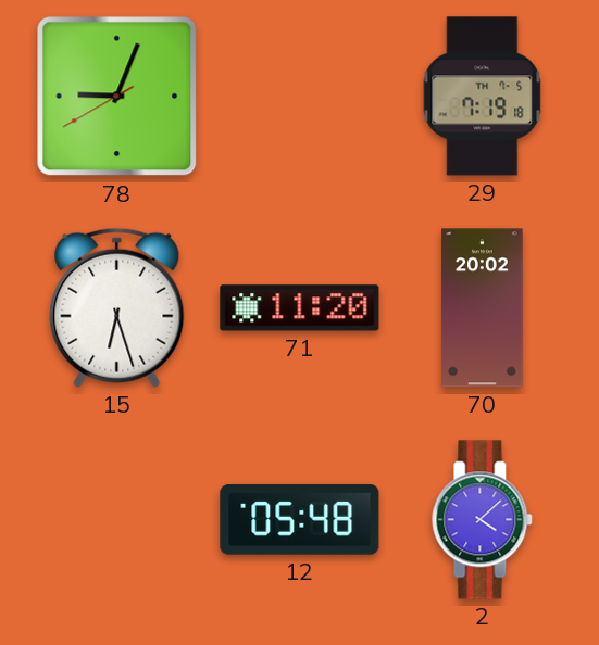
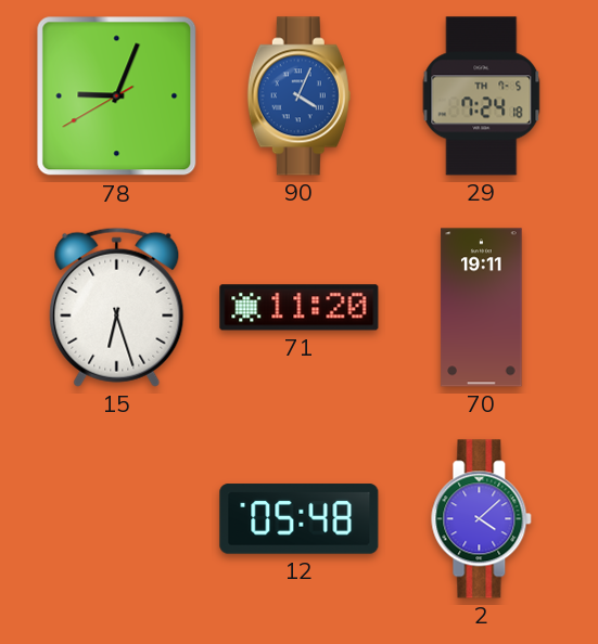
90: none -> 4:04
29: 7:19 -> 7:24
70: 20:02 -> 19:11
